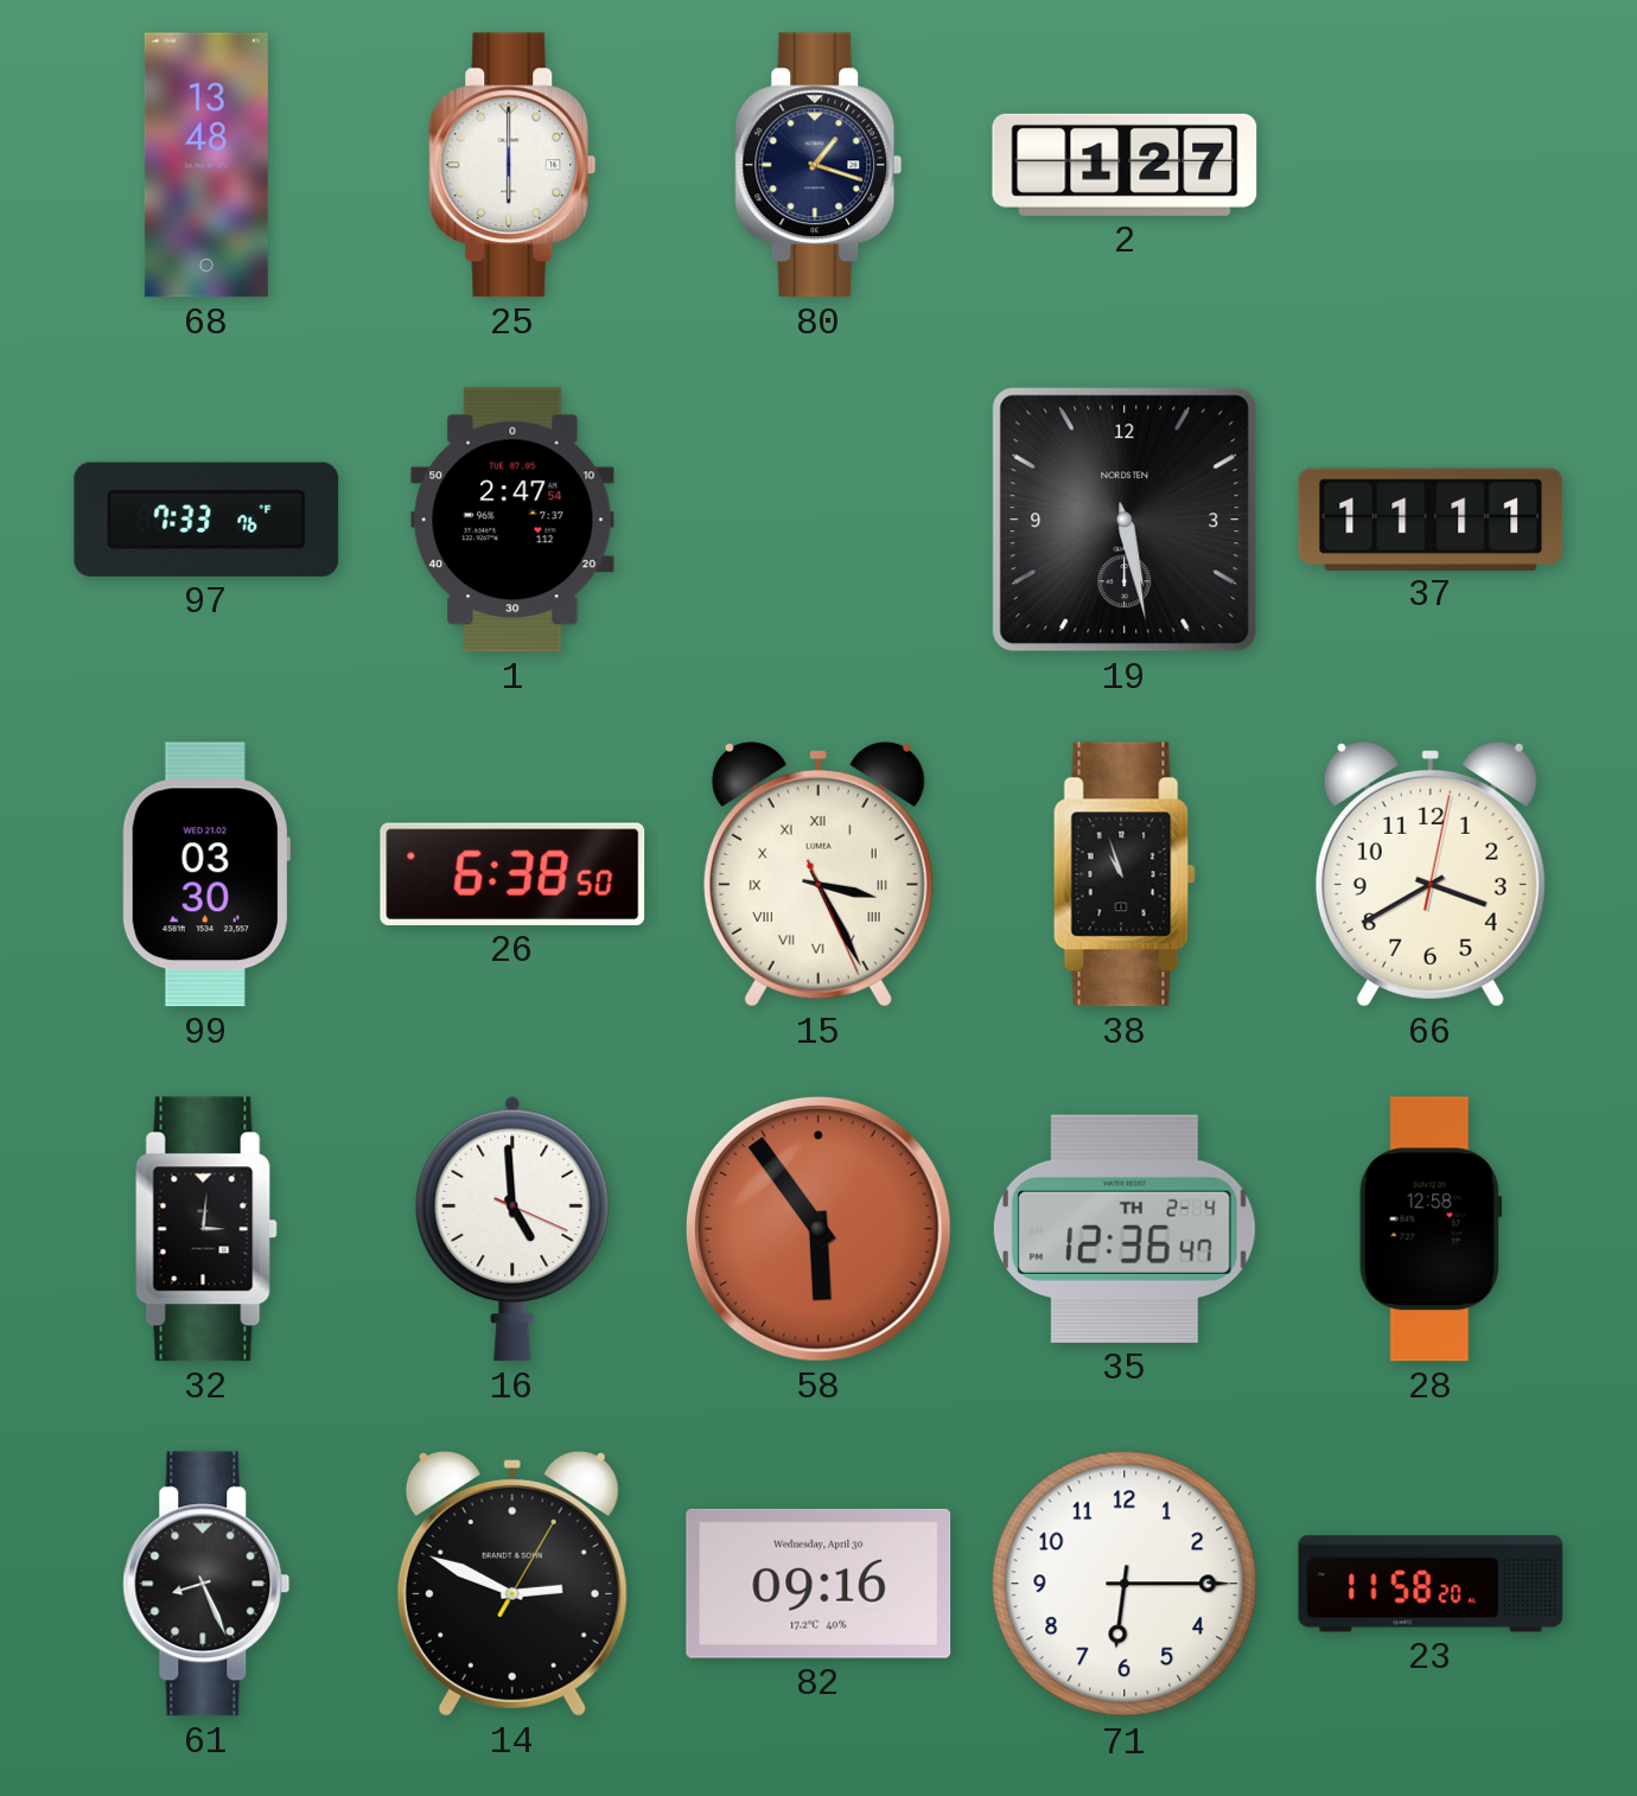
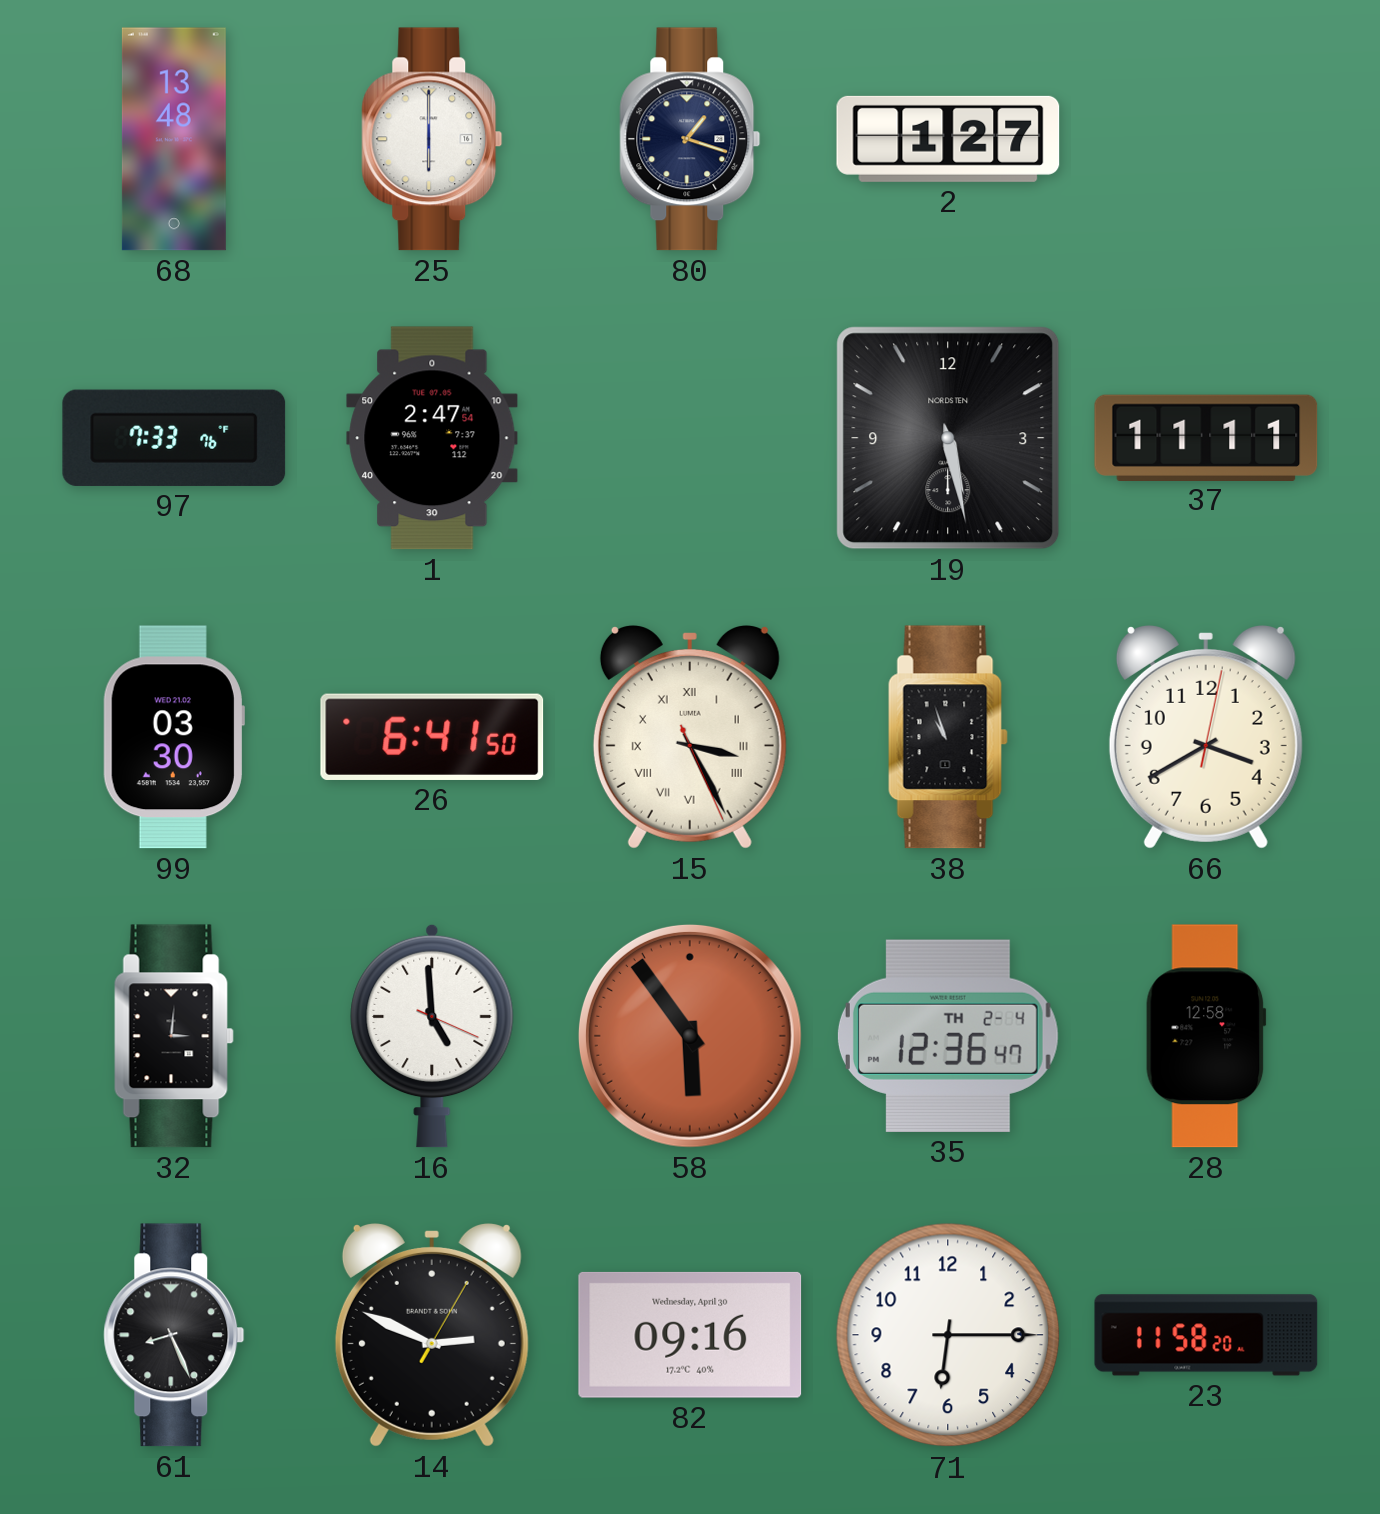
26: 6:38 -> 6:41
